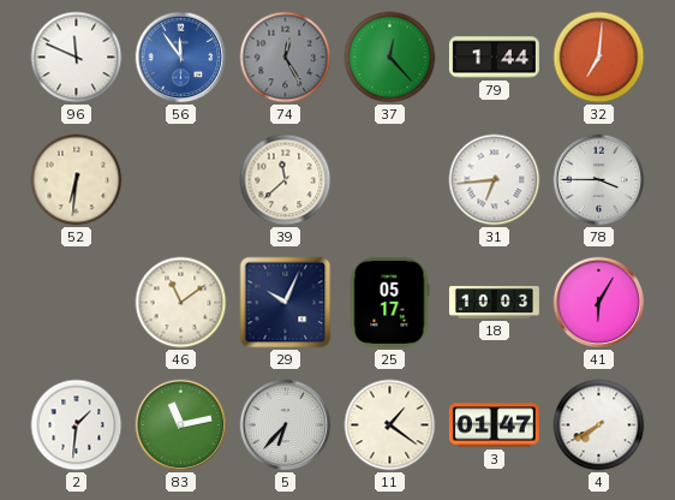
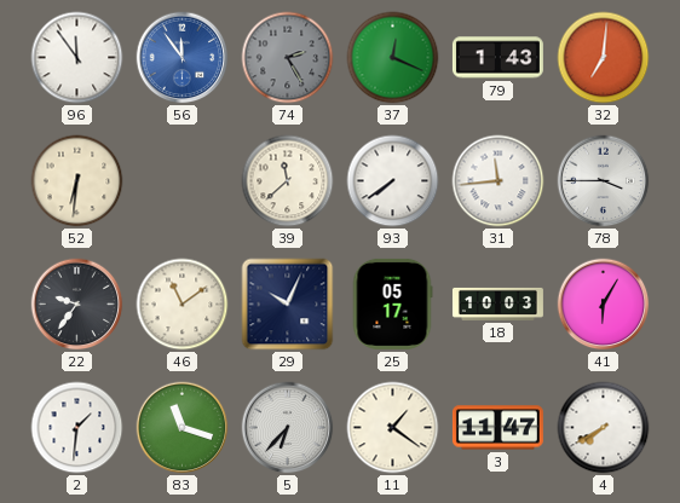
96: 11:49 -> 11:54
74: 12:25 -> 2:25
37: 12:23 -> 12:19
79: 1:44 -> 1:43
93: none -> 7:39
31: 6:44 -> 11:44
22: none -> 9:36
83: 11:13 -> 11:18
3: 01:47 -> 11:47
